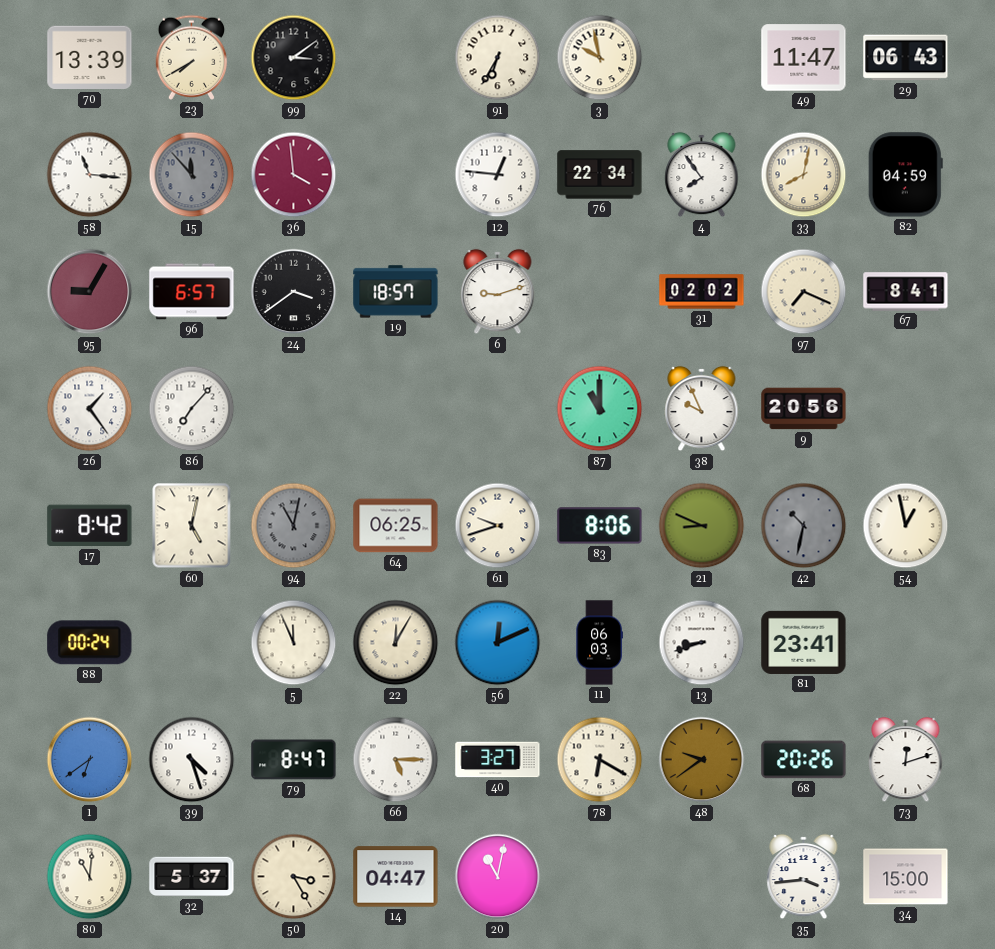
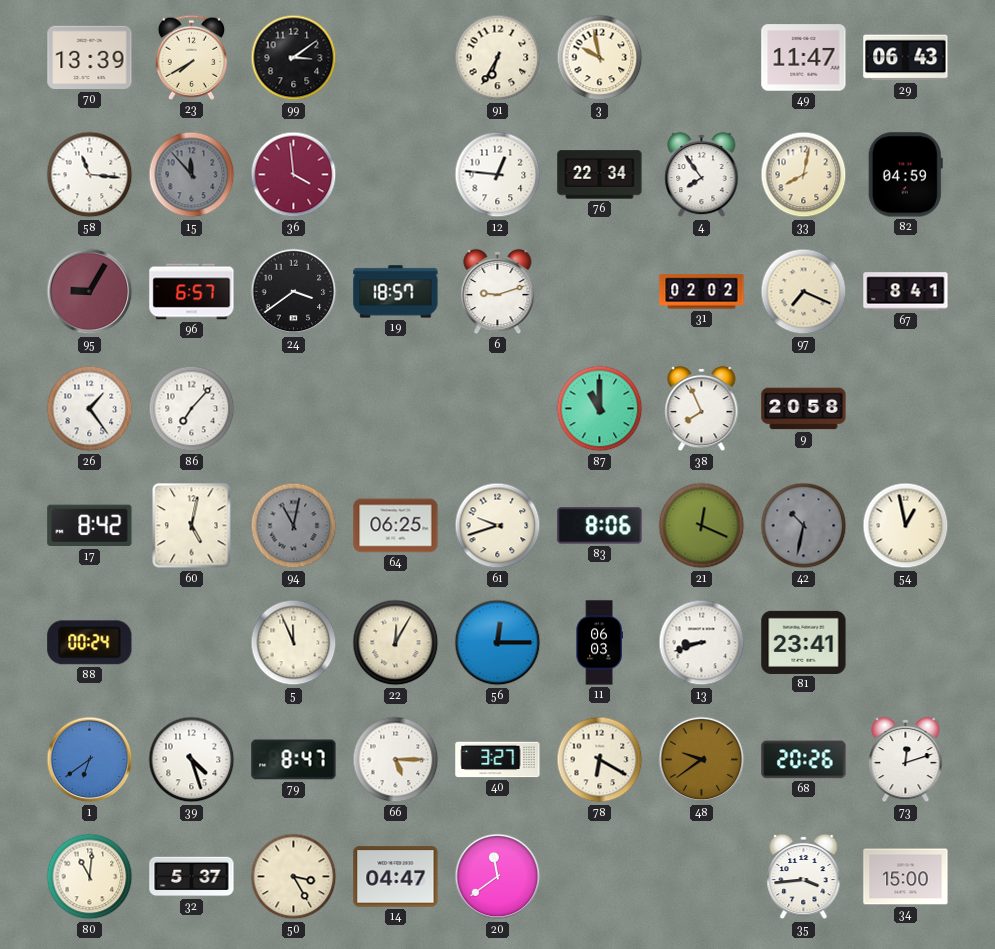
38: 9:56 -> 7:56
9: 20:56 -> 20:58
21: 8:49 -> 12:19
56: 12:11 -> 12:15
20: 11:02 -> 11:39
